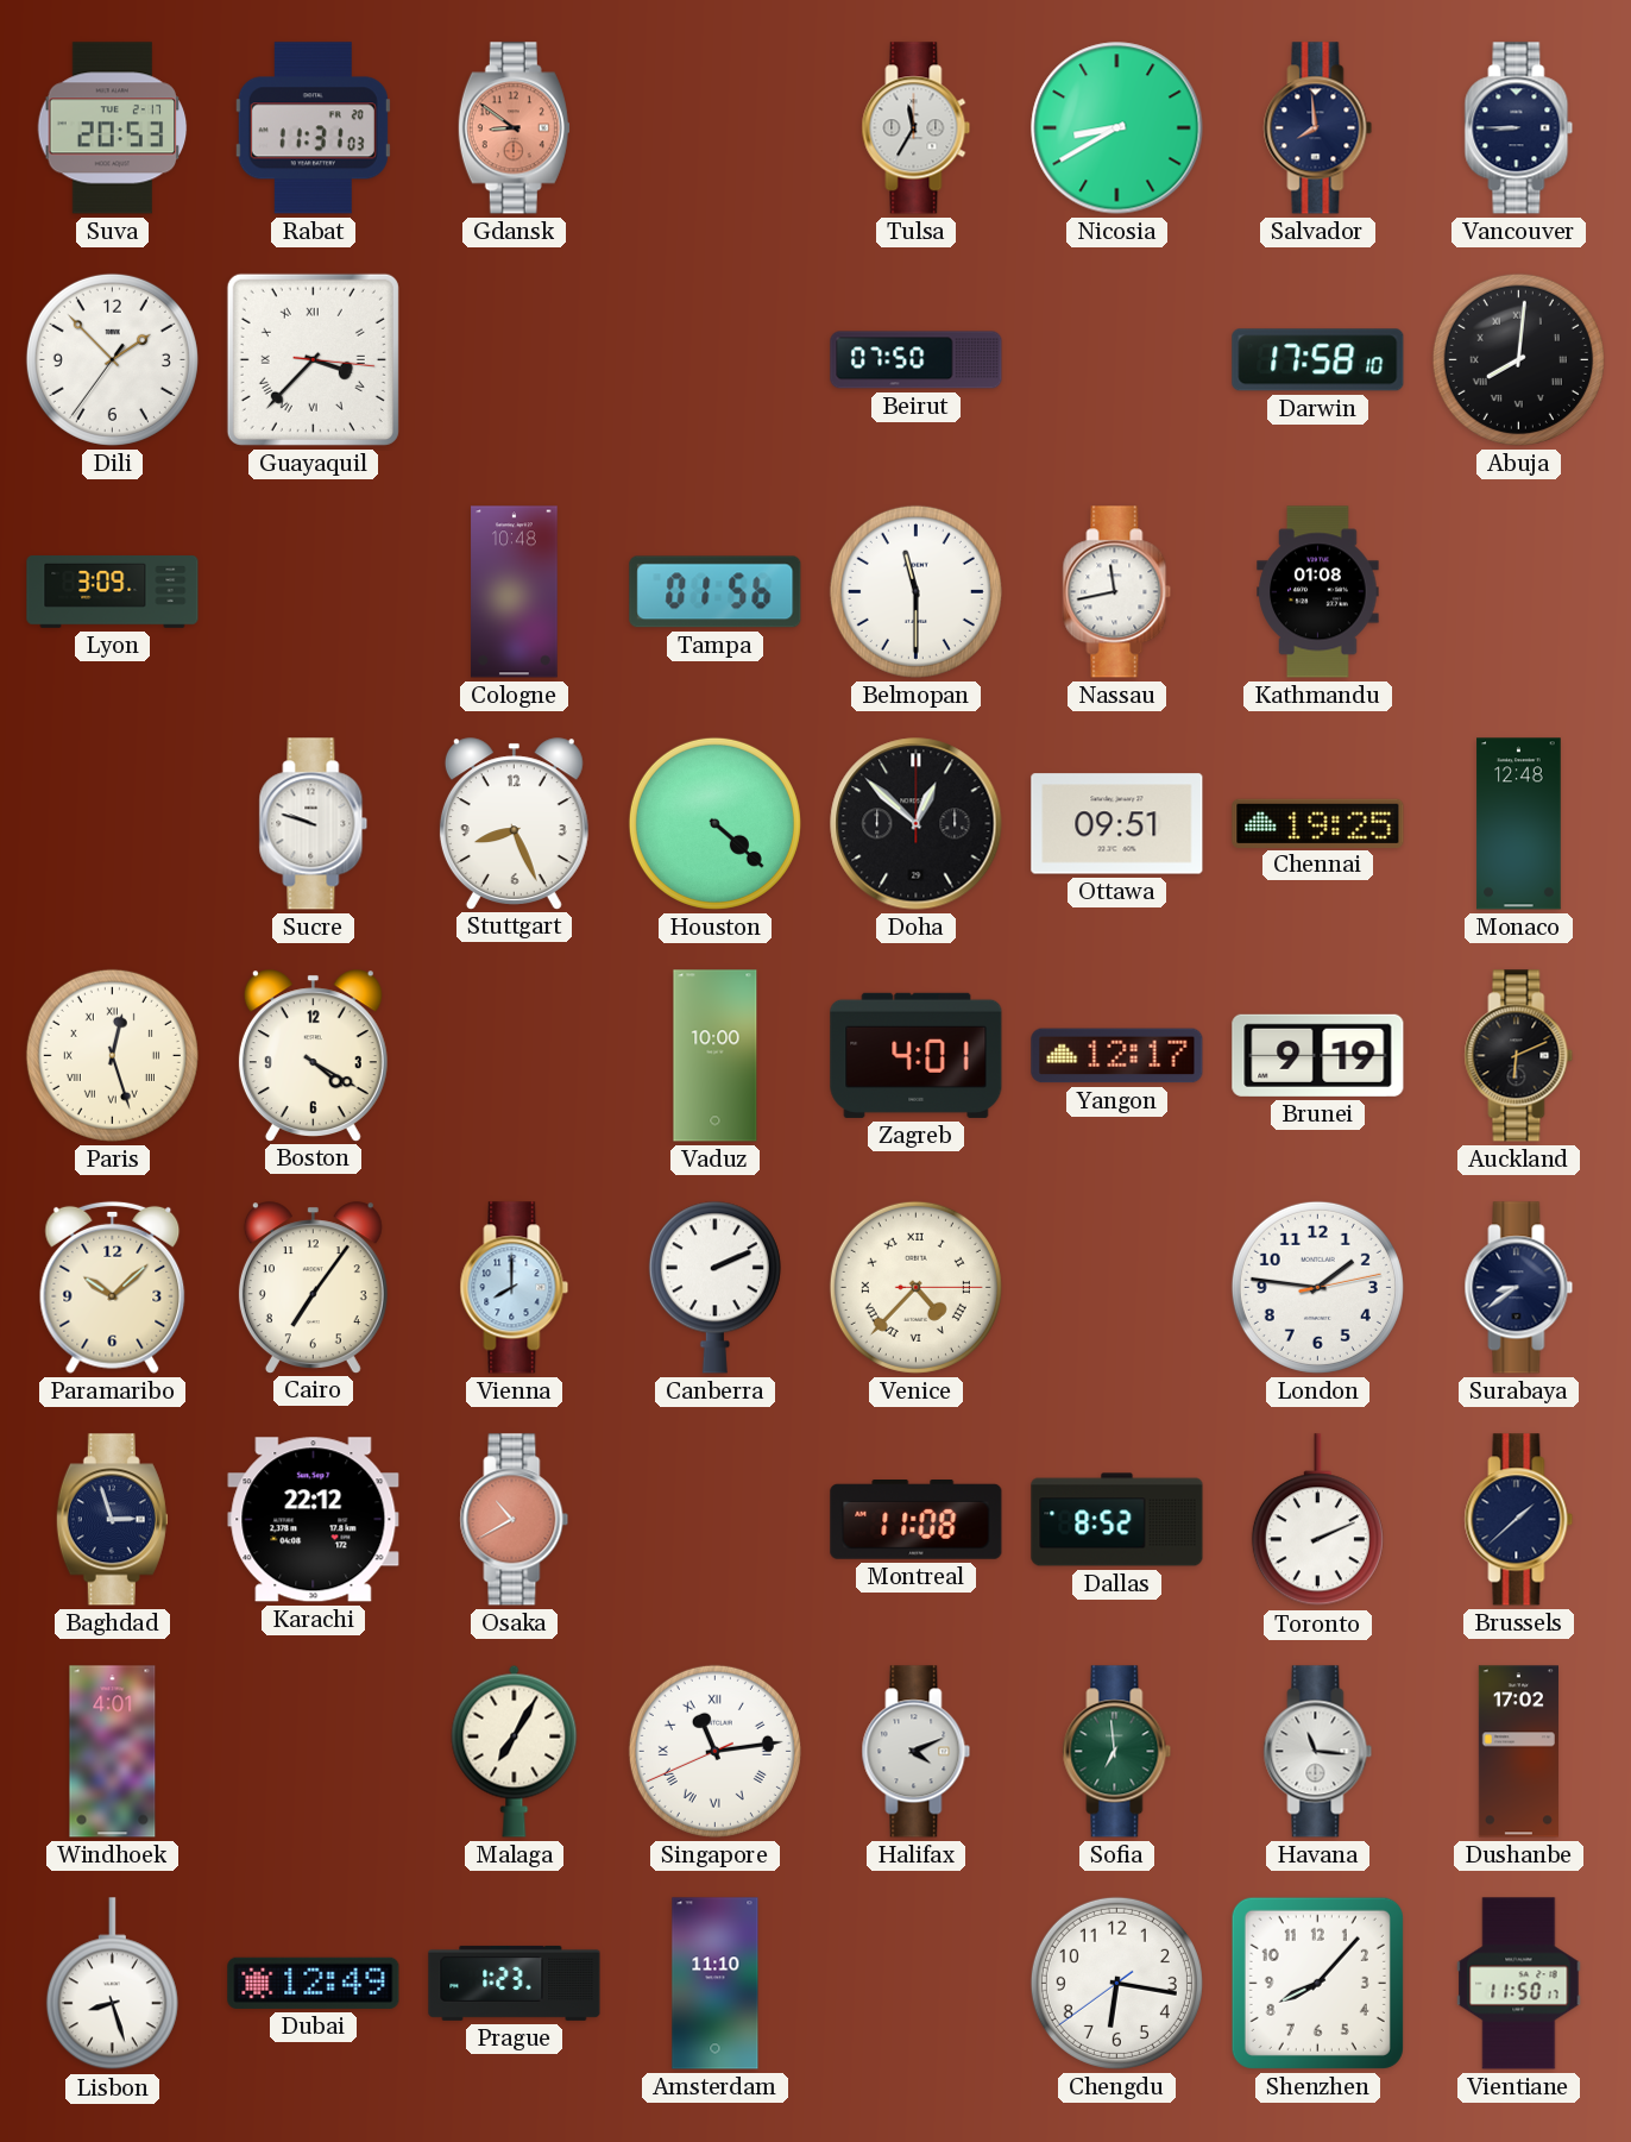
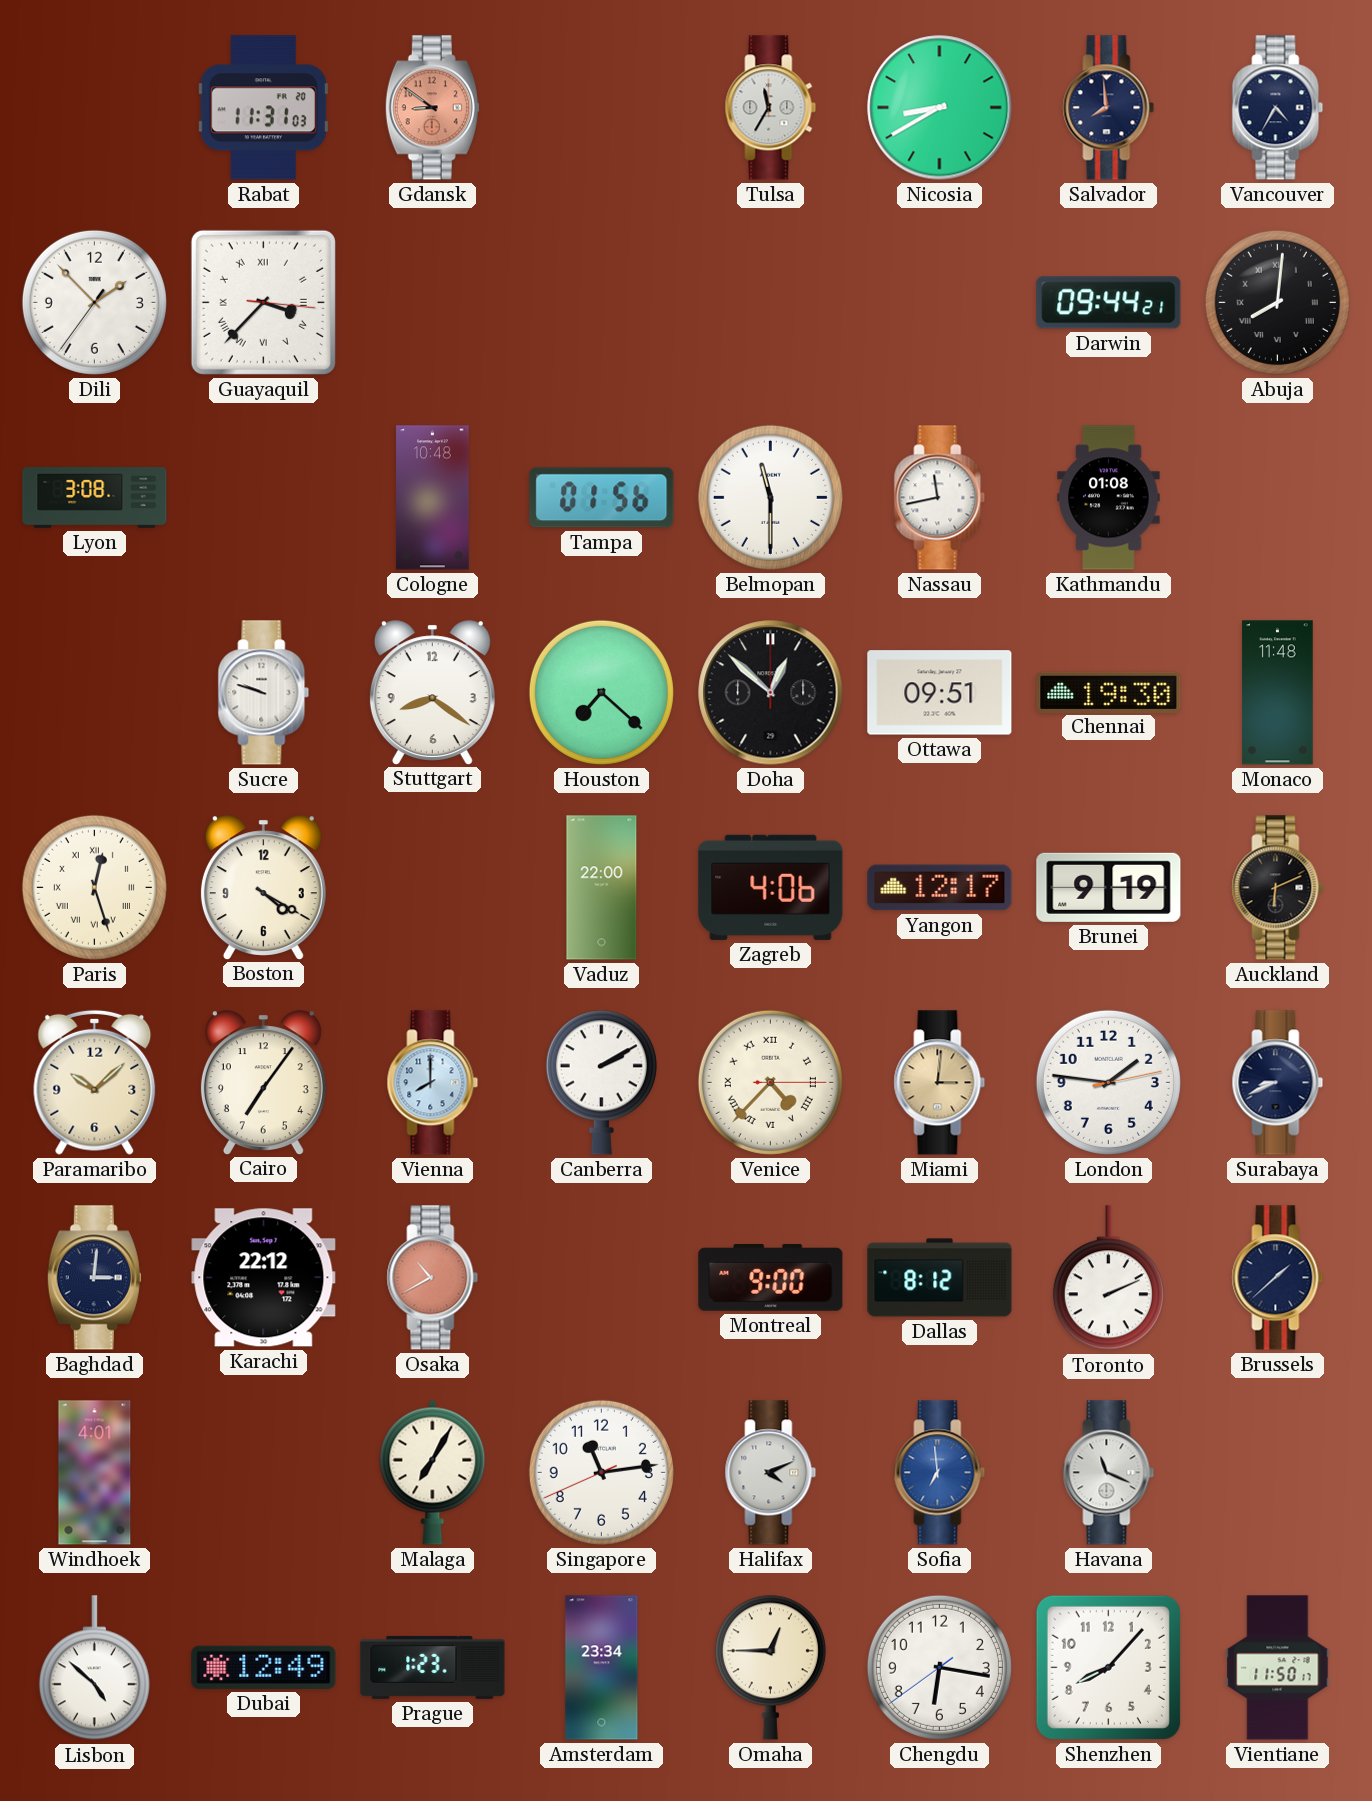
Suva: 20:53 -> none
Vancouver: 8:45 -> 4:35
Beirut: 07:50 -> none
Darwin: 17:58 -> 09:44
Lyon: 3:09 -> 3:08
Stuttgart: 8:26 -> 8:21
Houston: 4:22 -> 7:22
Chennai: 19:25 -> 19:30
Monaco: 12:48 -> 11:48
Vaduz: 10:00 -> 22:00
Zagreb: 4:01 -> 4:06
Canberra: 2:11 -> 2:10
Miami: none -> 3:01
Surabaya: 8:39 -> 8:41
Baghdad: 2:57 -> 3:01
Montreal: 11:08 -> 9:00
Dallas: 8:52 -> 8:12
Singapore numerals: Roman -> Arabic
Sofia dial: green -> blue
Havana: 11:16 -> 11:19
Dushanbe: 17:02 -> none
Lisbon: 8:27 -> 4:52
Amsterdam: 11:10 -> 23:34
Omaha: none -> 12:45
